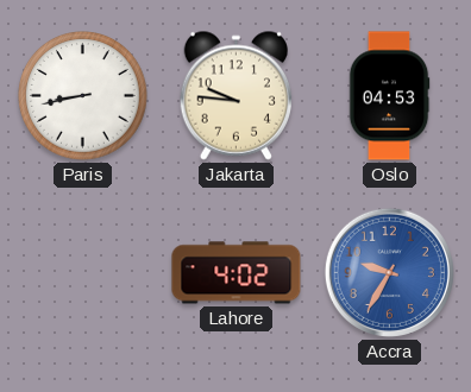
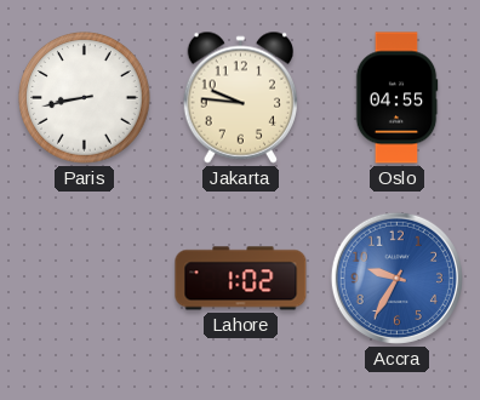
Oslo: 04:53 -> 04:55
Lahore: 4:02 -> 1:02
